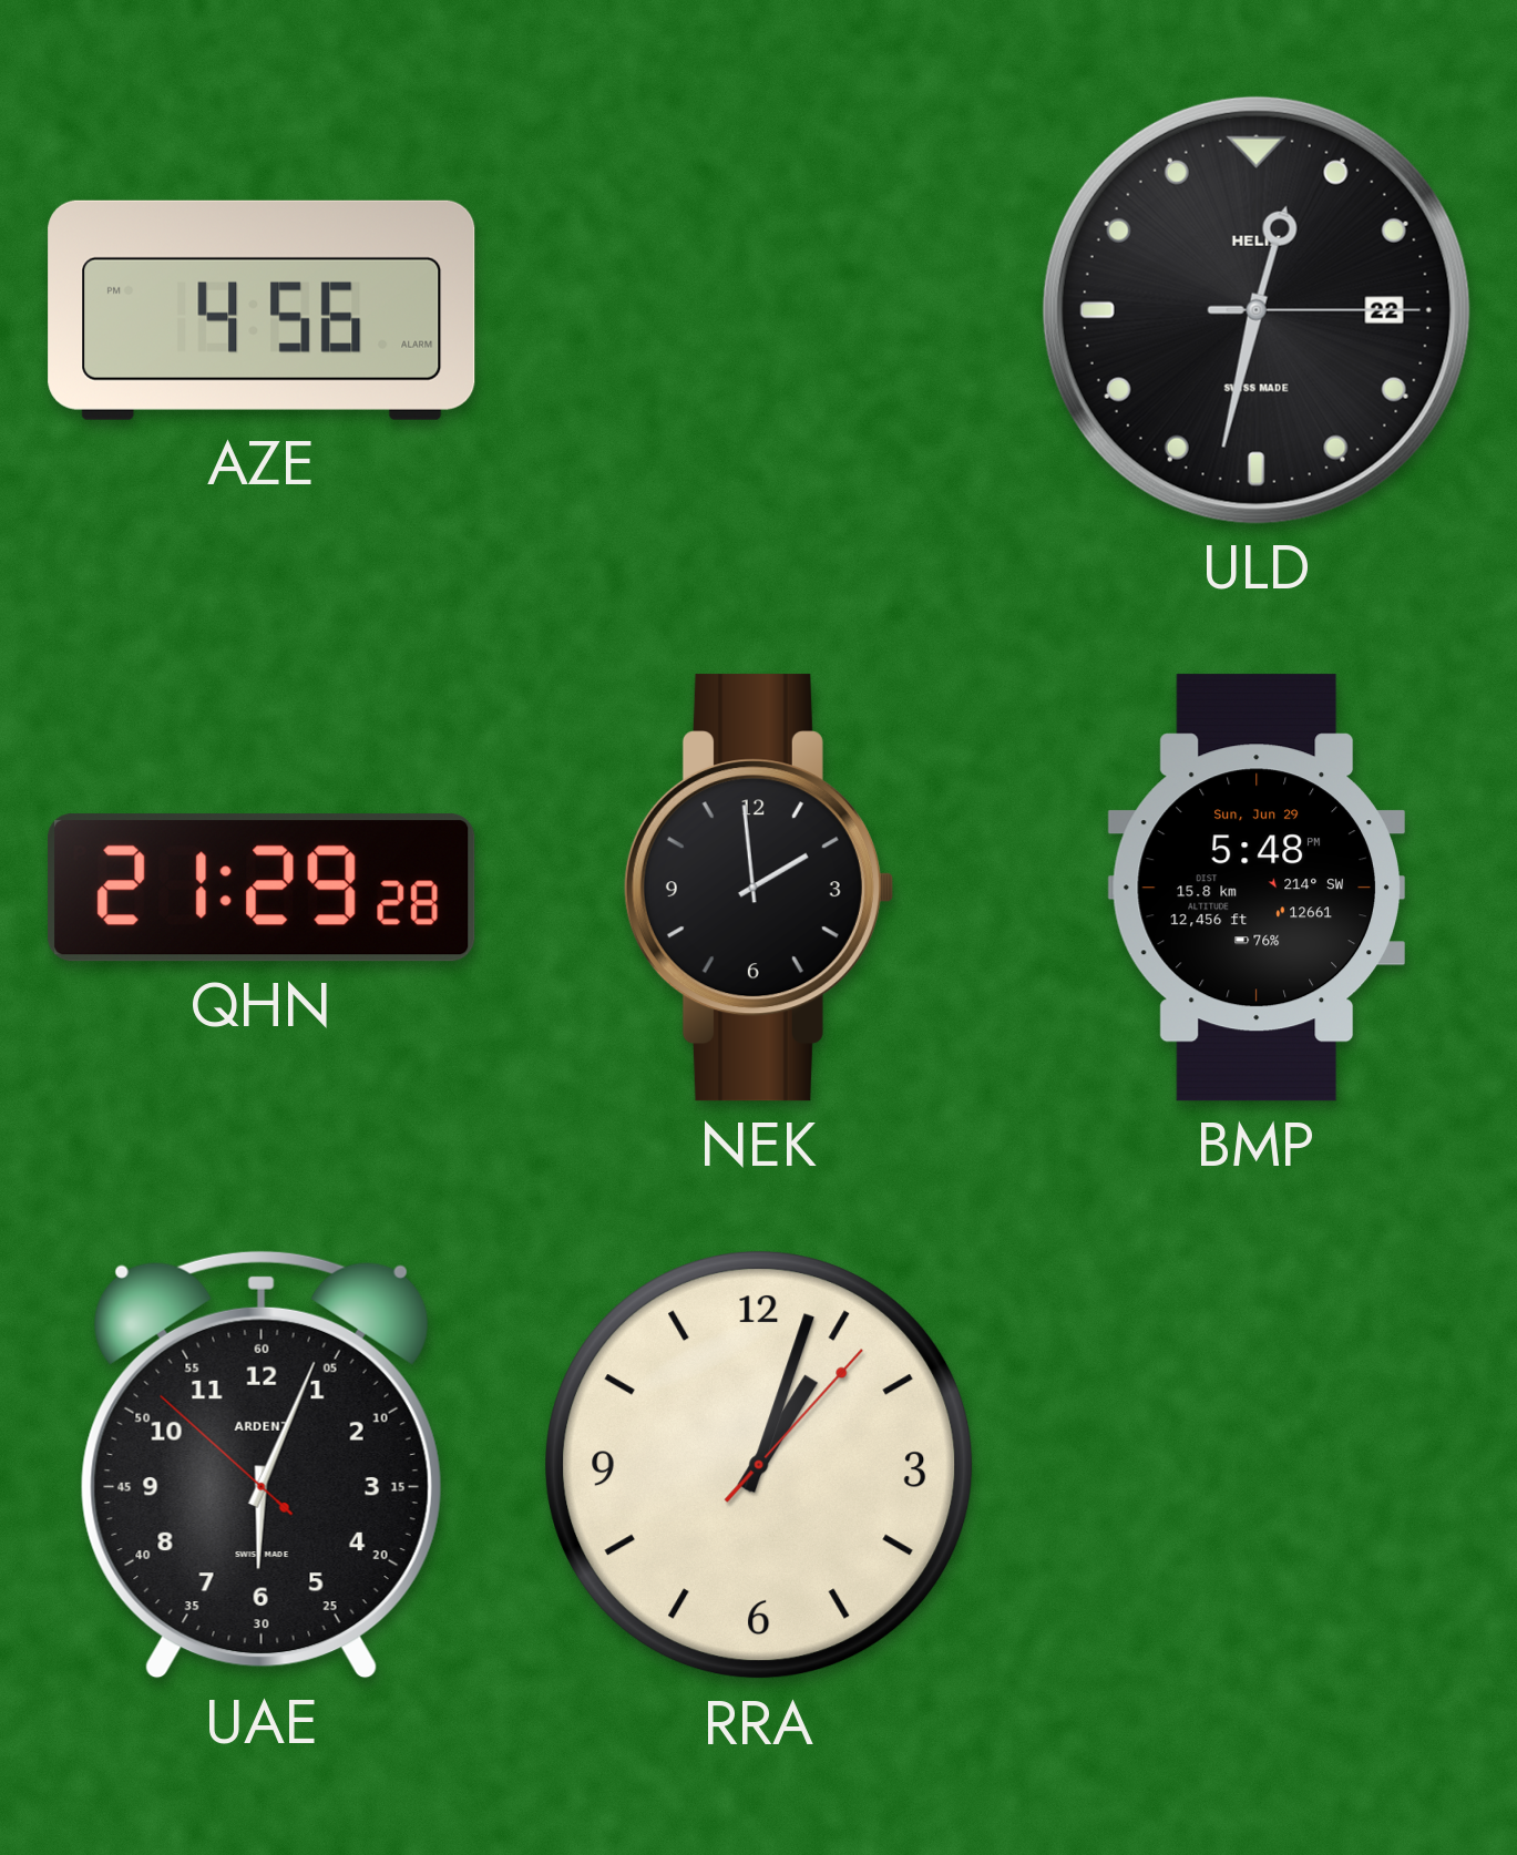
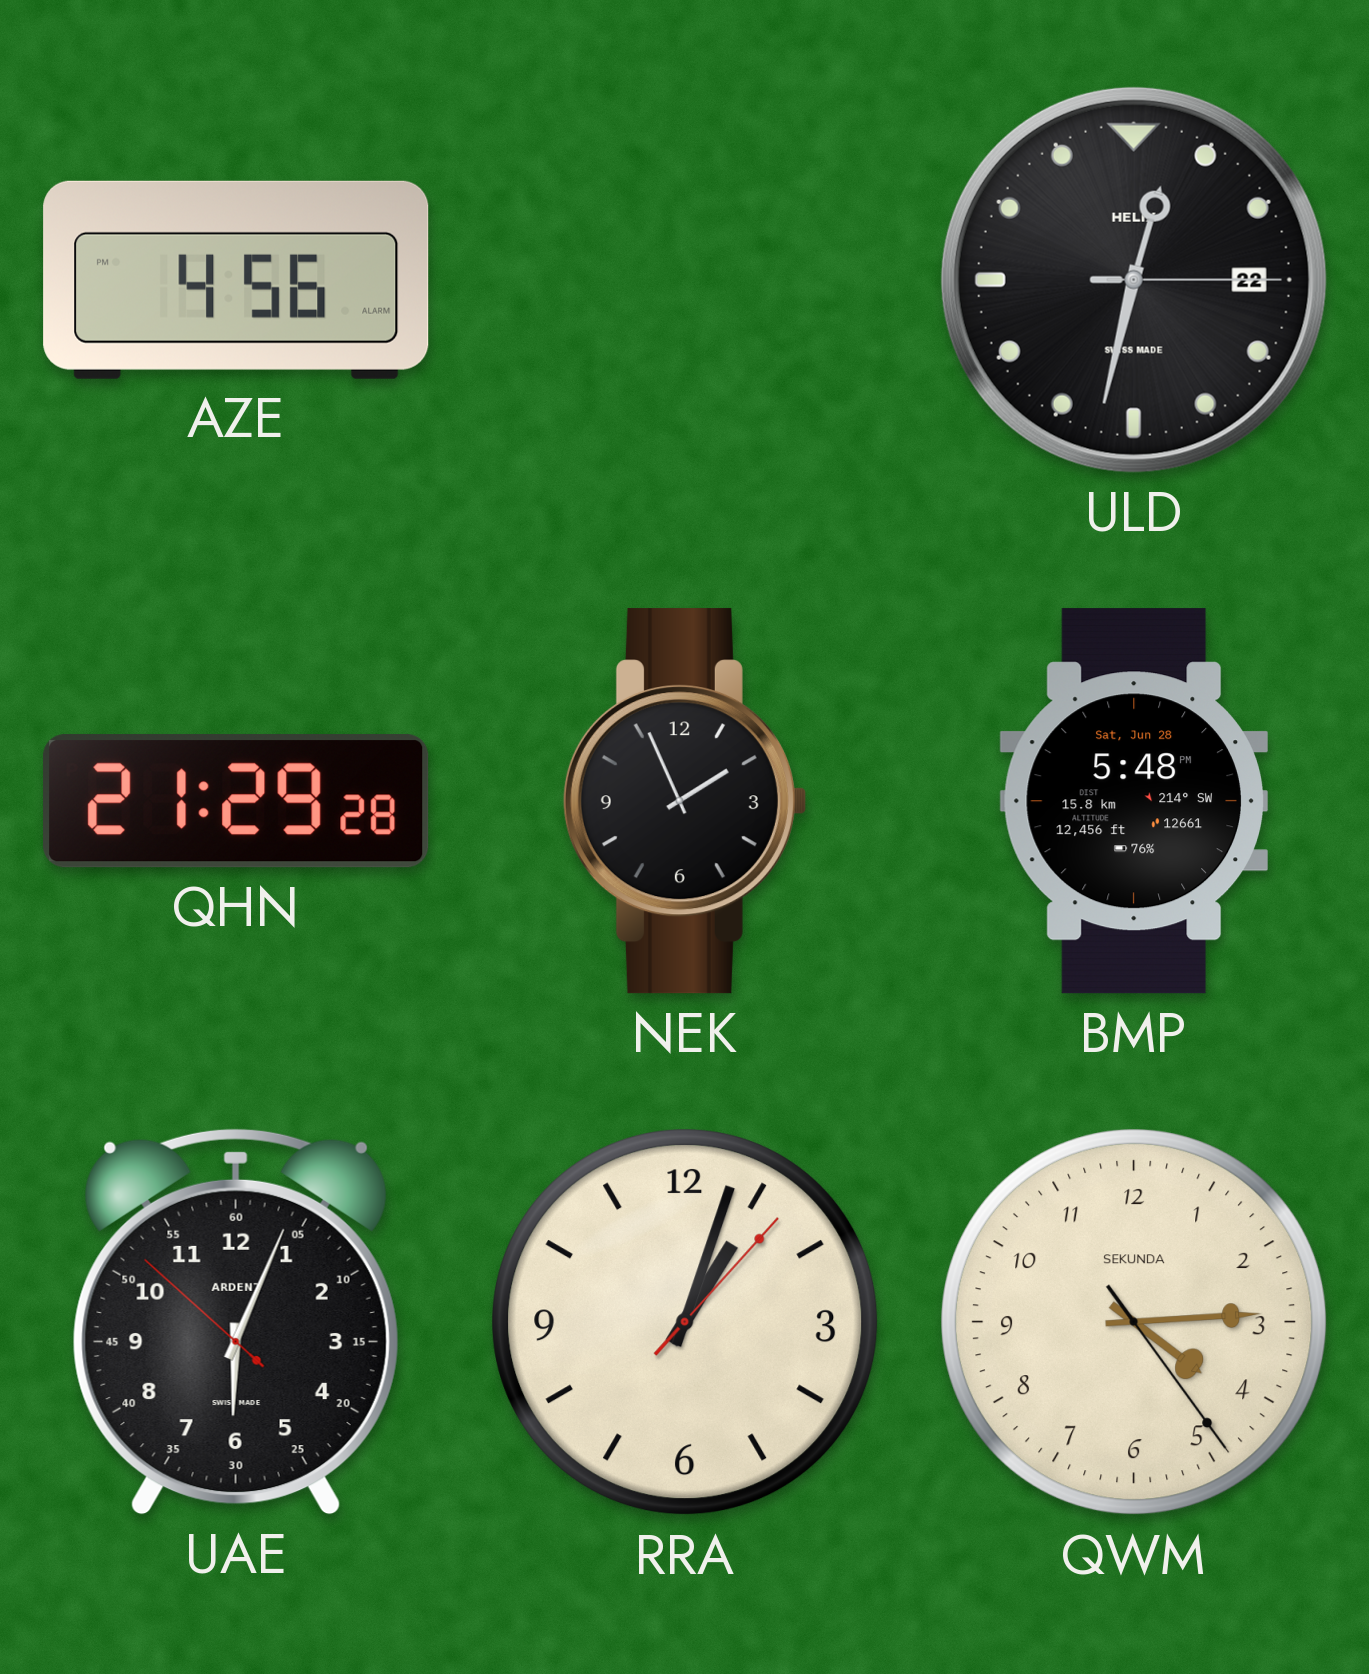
NEK: 1:59 -> 1:56
BMP date: Sun, Jun 29 -> Sat, Jun 28
QWM: none -> 4:14
